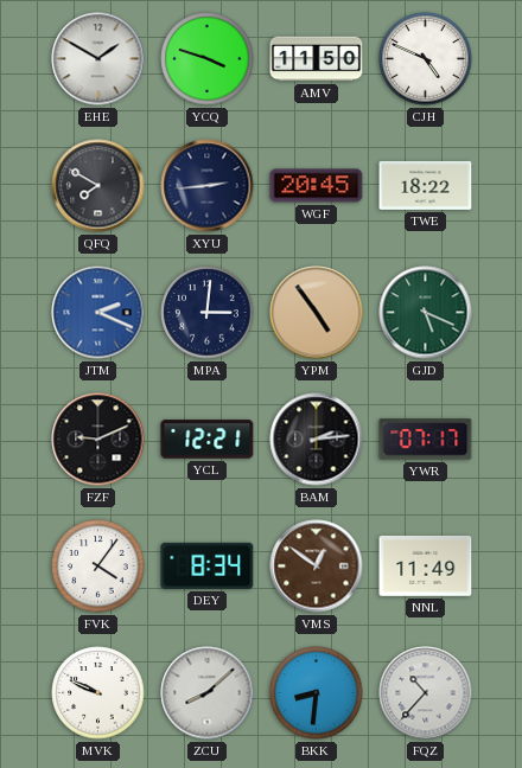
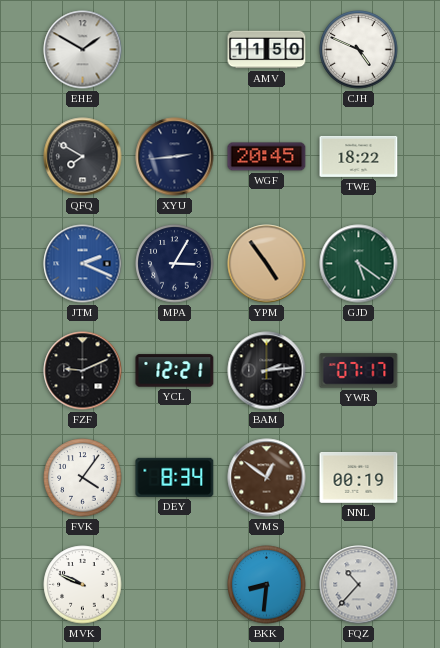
YCQ: 3:48 -> none
MPA: 3:01 -> 3:05
GJD: 5:19 -> 5:21
NNL: 11:49 -> 00:19
ZCU: 8:08 -> none
